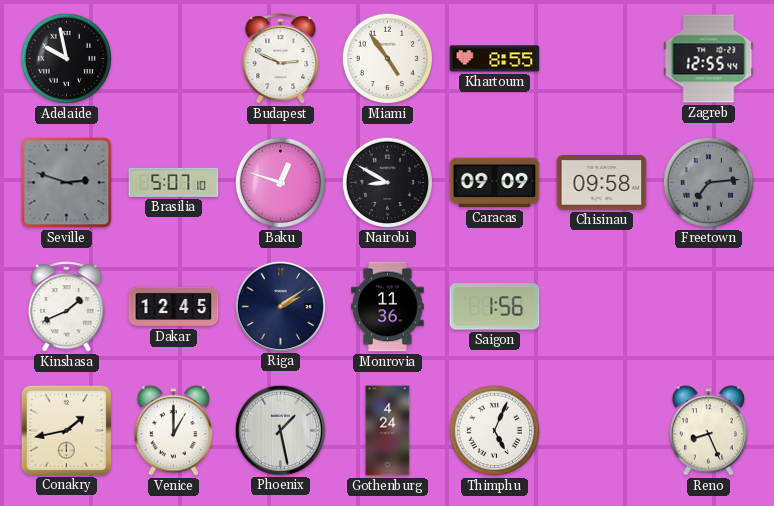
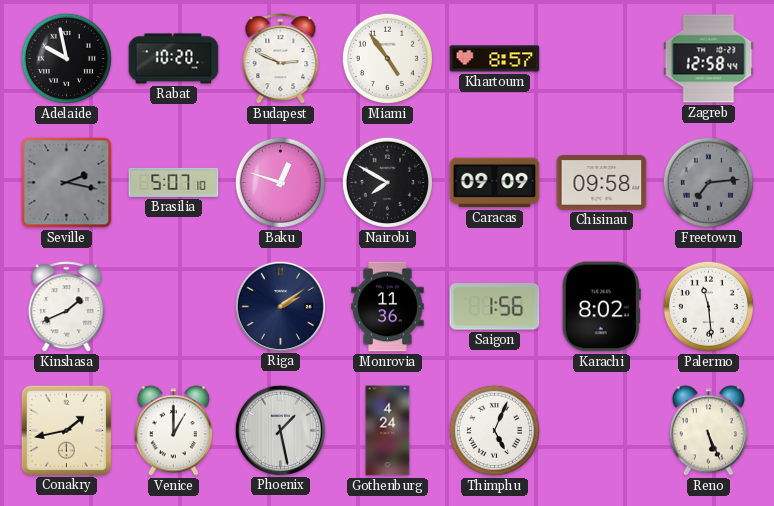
Rabat: none -> 10:20
Khartoum: 8:55 -> 8:57
Zagreb: 12:55 -> 12:58
Seville: 2:48 -> 2:17
Nairobi: 8:50 -> 7:50
Dakar: 12:45 -> none
Karachi: none -> 8:02
Palermo: none -> 11:29
Reno: 8:26 -> 5:26
